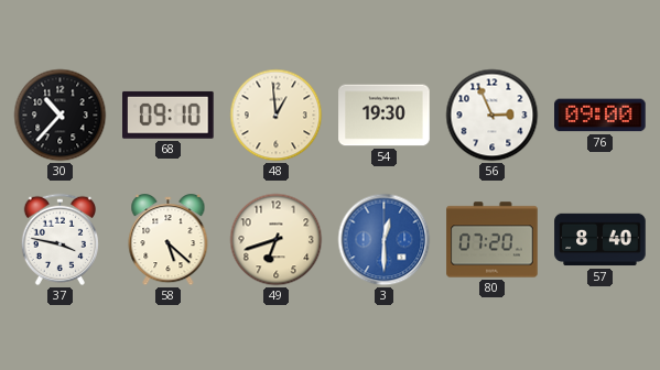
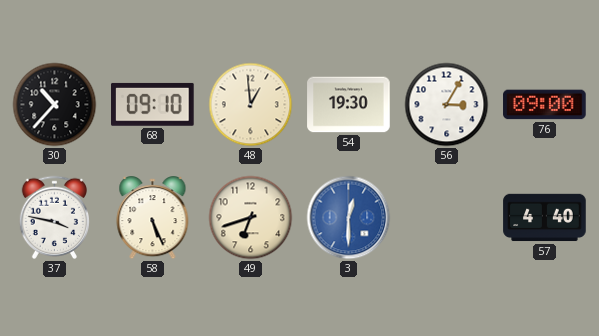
56: 2:56 -> 3:05
58: 5:22 -> 5:26
80: 07:20 -> none
57: 8:40 -> 4:40
